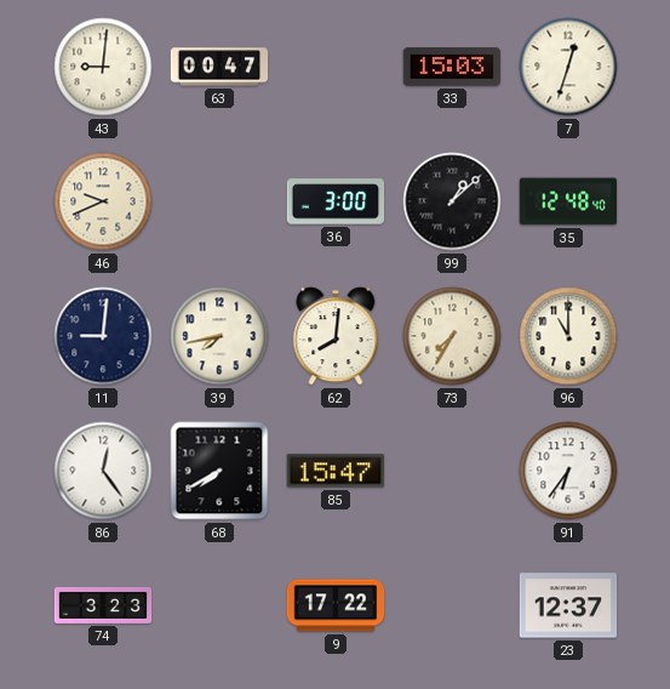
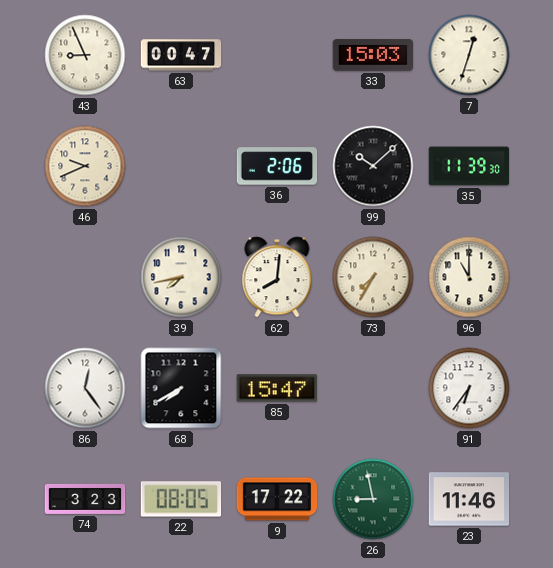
43: 9:01 -> 8:56
36: 3:00 -> 2:06
99: 1:08 -> 10:08
35: 12:48 -> 11:39
11: 9:01 -> none
22: none -> 08:05
26: none -> 8:58
23: 12:37 -> 11:46
